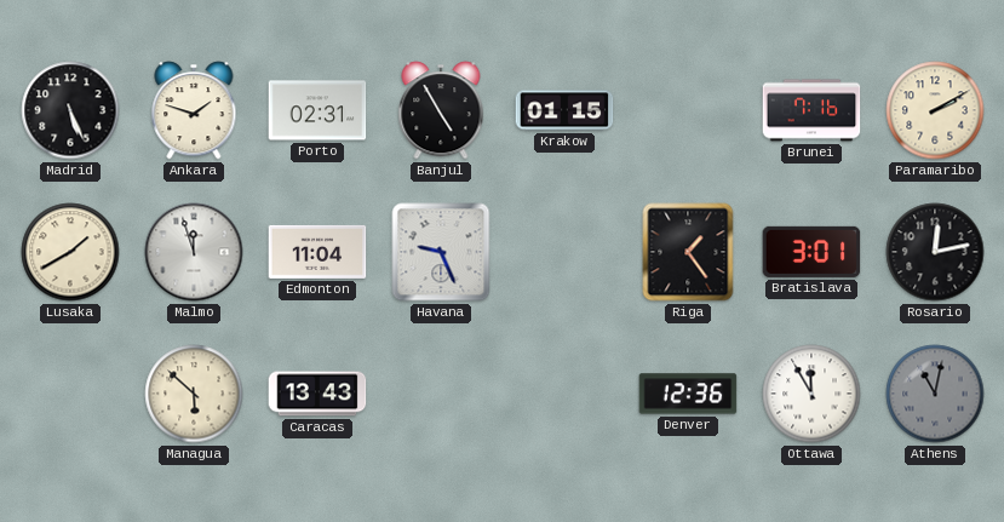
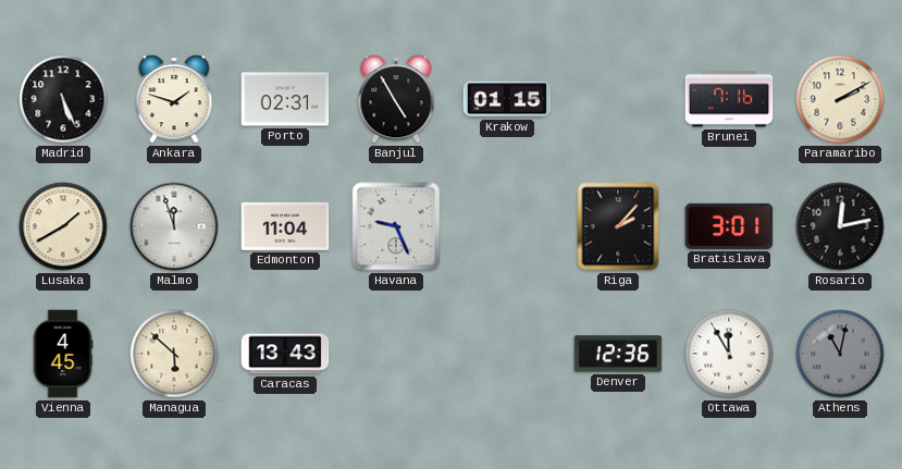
Riga: 1:24 -> 2:07
Vienna: none -> 4:45
